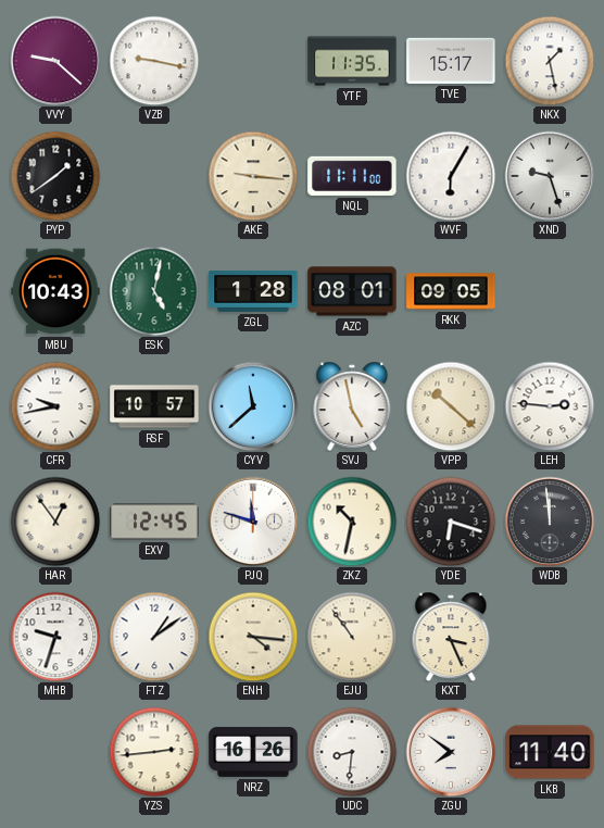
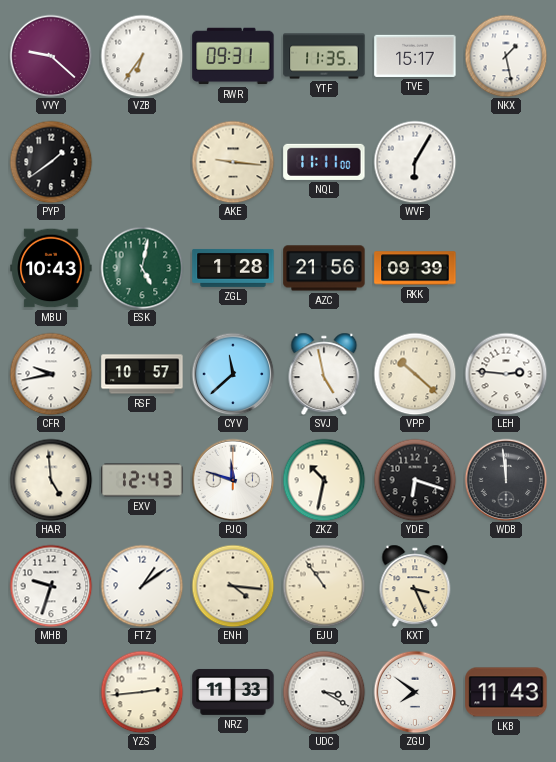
VZB: 9:17 -> 6:36
RWR: none -> 09:31
XND: 9:27 -> none
AZC: 08:01 -> 21:56
RKK: 09:05 -> 09:39
HAR: 12:54 -> 4:59
EXV: 12:45 -> 12:43
NRZ: 16:26 -> 11:33
UDC: 8:31 -> 3:20
LKB: 11:40 -> 11:43
